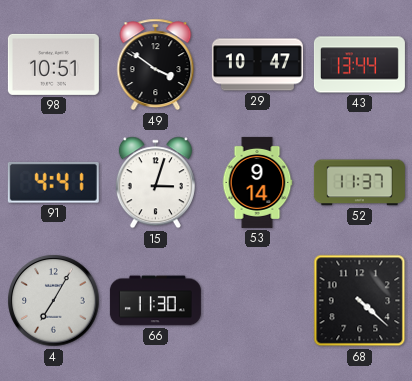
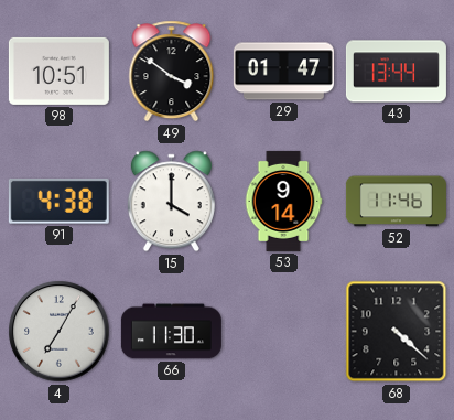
29: 10:47 -> 01:47
91: 4:41 -> 4:38
15: 3:03 -> 4:00
52: 11:37 -> 11:46
